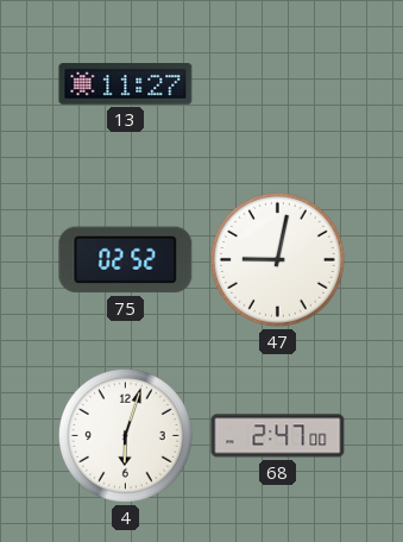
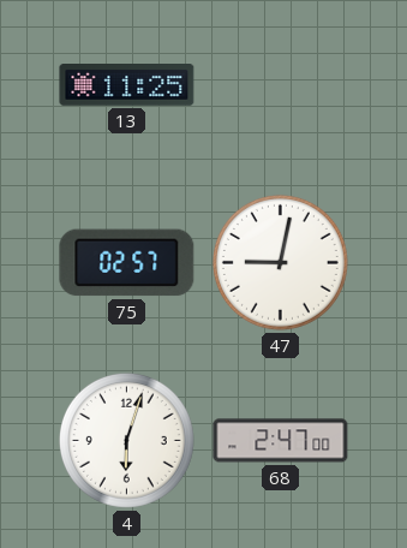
13: 11:27 -> 11:25
75: 02:52 -> 02:57
